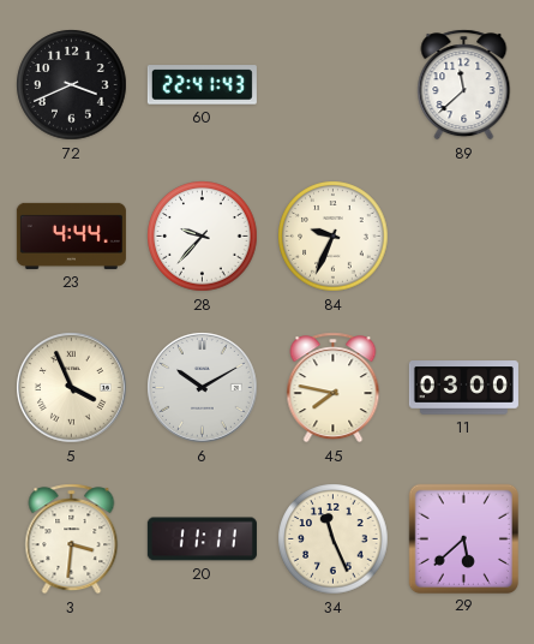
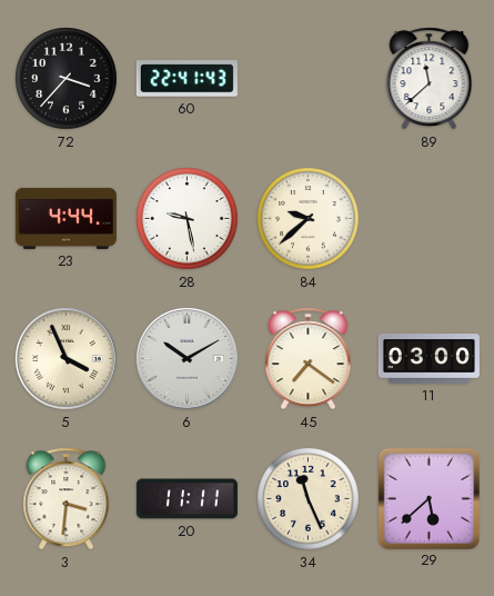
72: 3:41 -> 3:37
28: 9:37 -> 9:28
84: 9:34 -> 9:38
45: 7:47 -> 7:21
